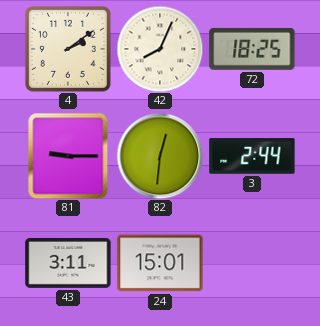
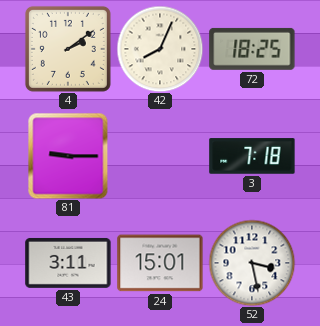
82: 12:31 -> none
3: 2:44 -> 7:18
52: none -> 3:28
